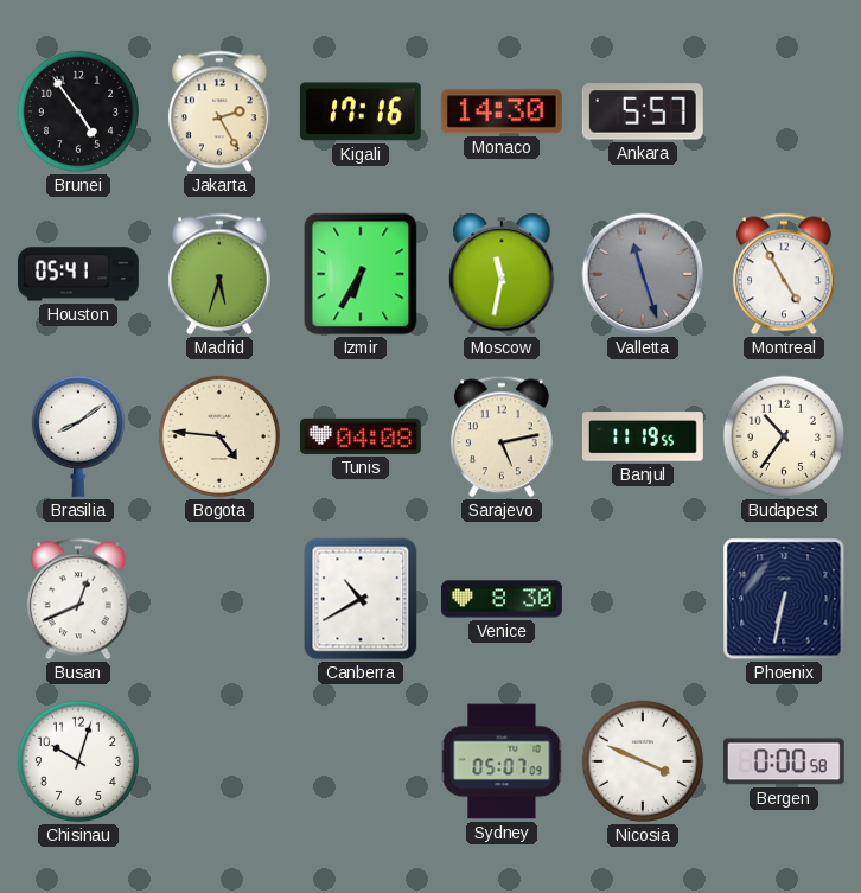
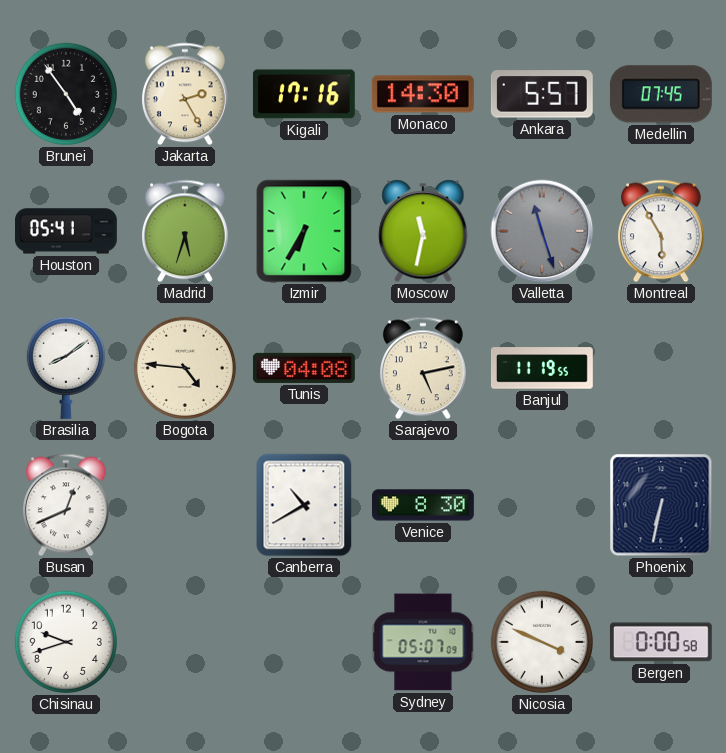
Medellin: none -> 07:45
Montreal: 4:55 -> 5:55
Budapest: 10:36 -> none
Chisinau: 10:03 -> 9:42
